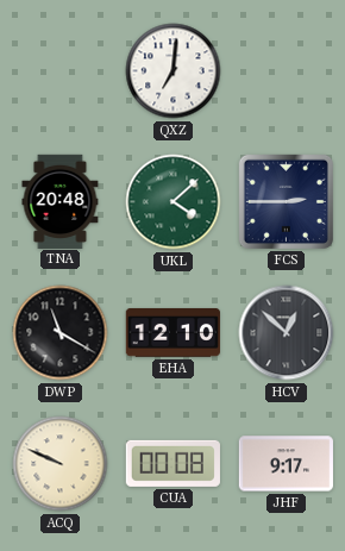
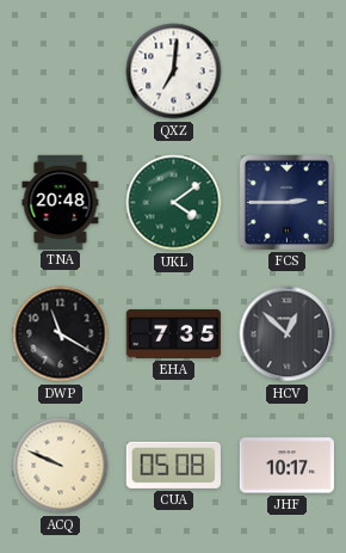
UKL: 4:08 -> 4:09
EHA: 12:10 -> 7:35
CUA: 00:08 -> 05:08
JHF: 9:17 -> 10:17
